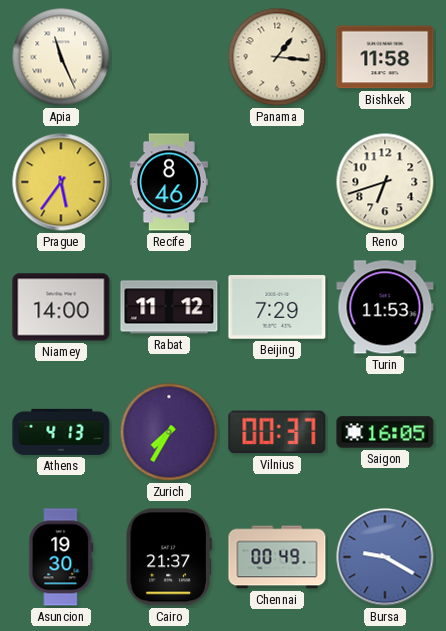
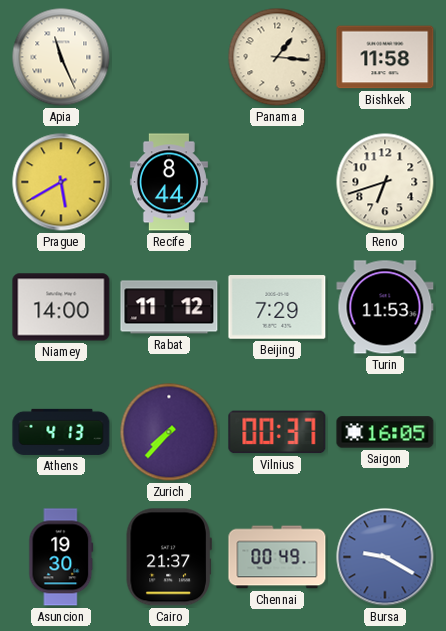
Prague: 5:36 -> 5:40
Recife: 8:46 -> 8:44
Zurich: 7:35 -> 7:37
